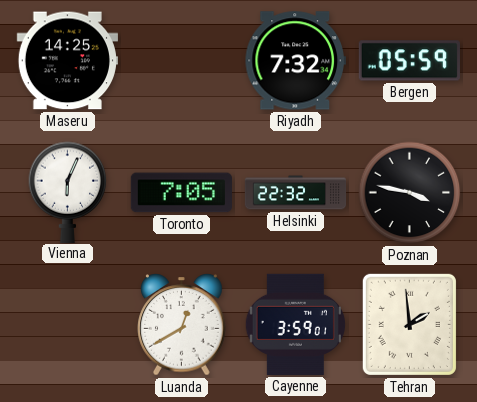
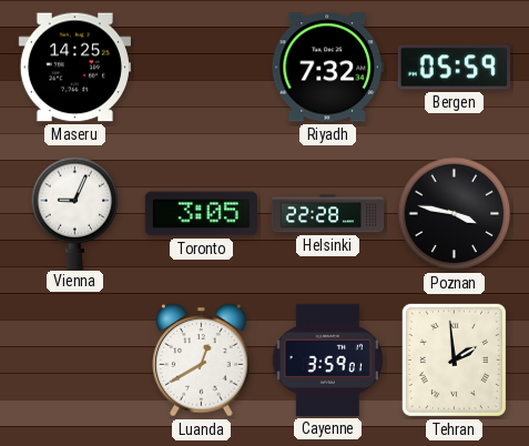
Vienna: 6:04 -> 9:04
Toronto: 7:05 -> 3:05
Helsinki: 22:32 -> 22:28
